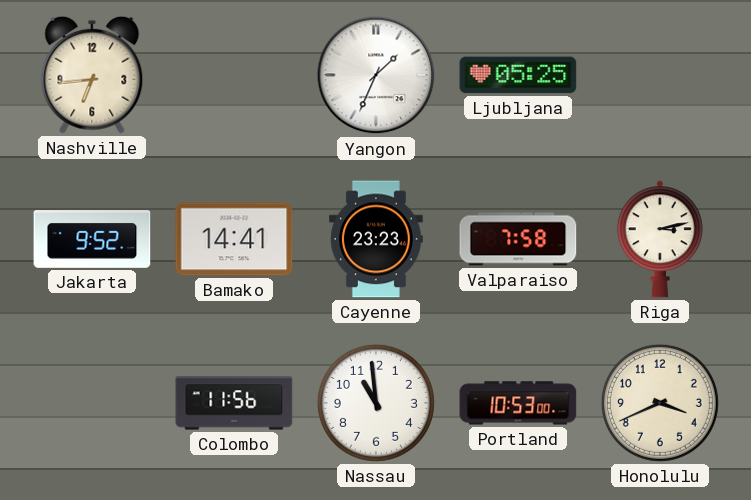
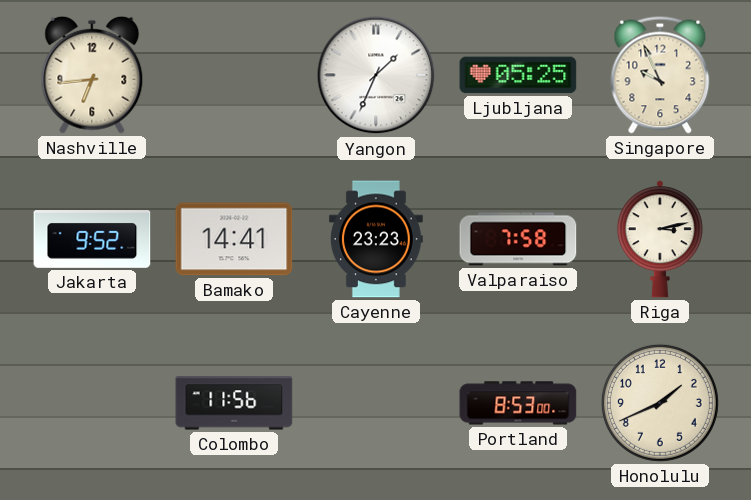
Singapore: none -> 9:56
Nassau: 10:59 -> none
Portland: 10:53 -> 8:53
Honolulu: 3:41 -> 1:41
